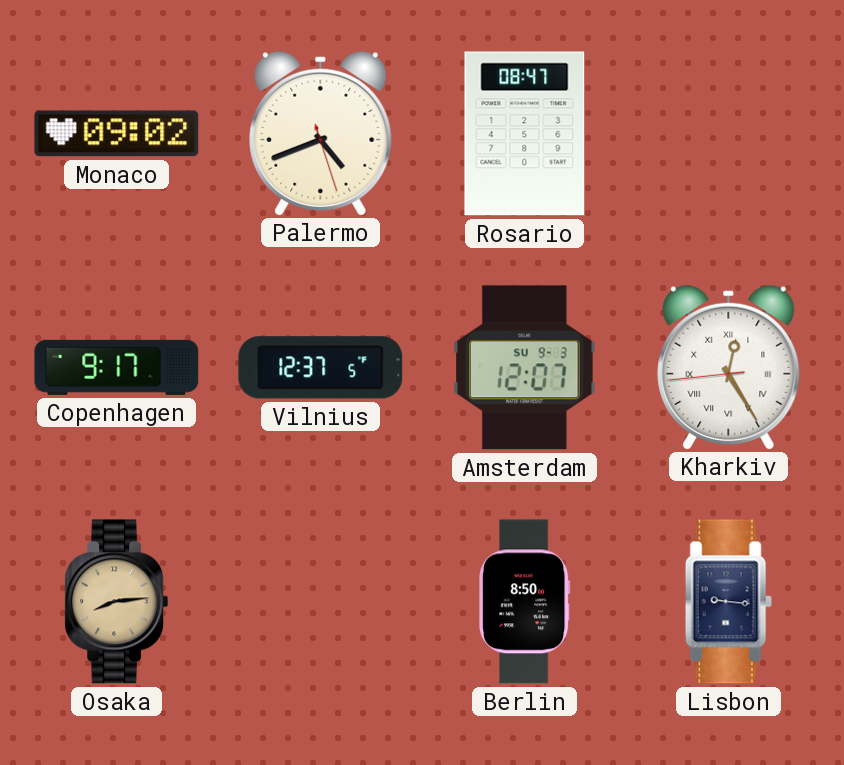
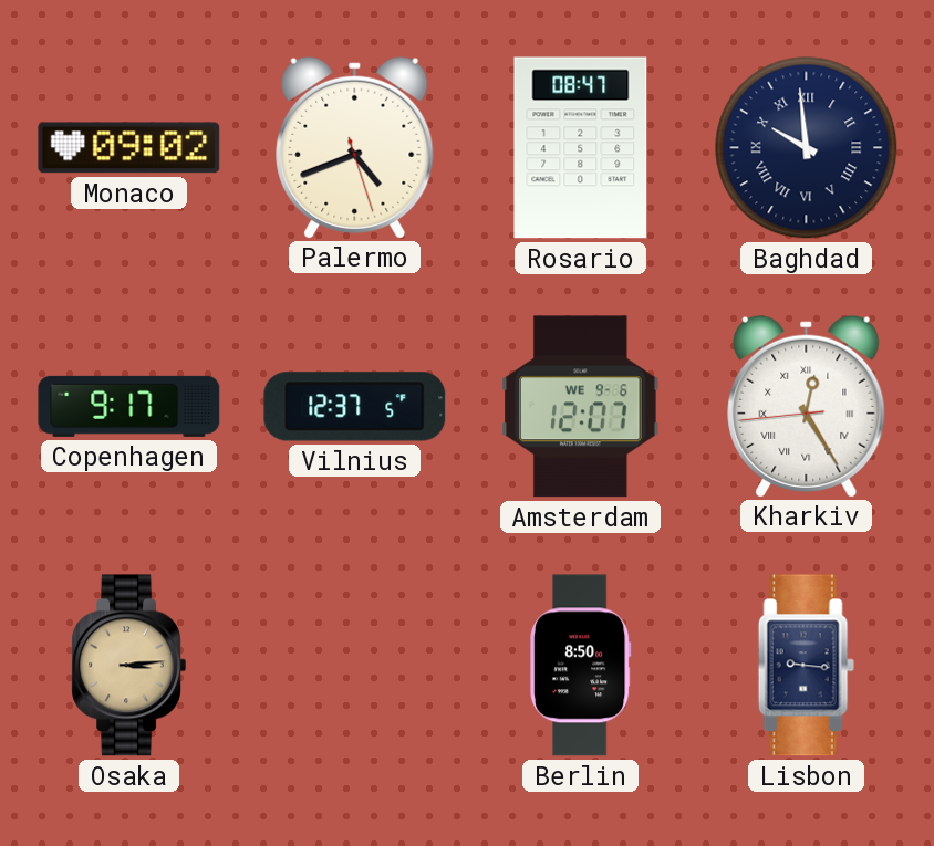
Baghdad: none -> 9:59
Amsterdam date: SU 9-3 -> WE 9-6
Osaka: 8:14 -> 3:14
